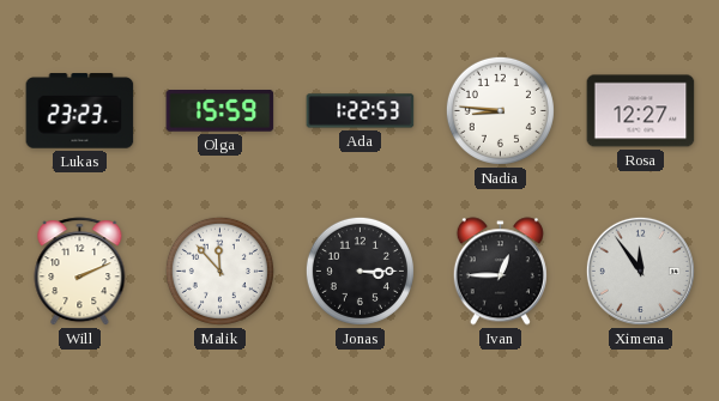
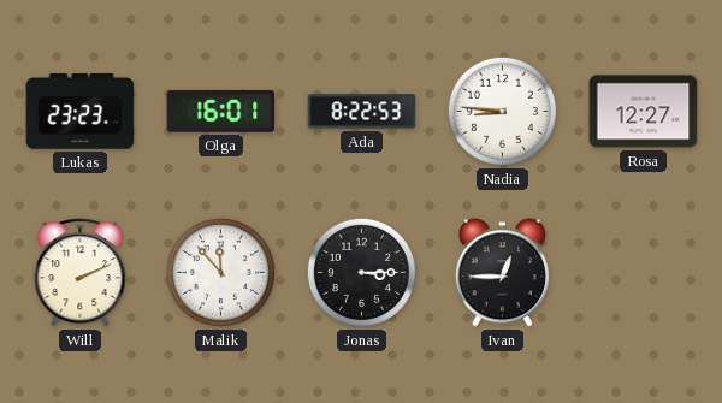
Olga: 15:59 -> 16:01
Ada: 1:22 -> 8:22
Ximena: 11:54 -> none
